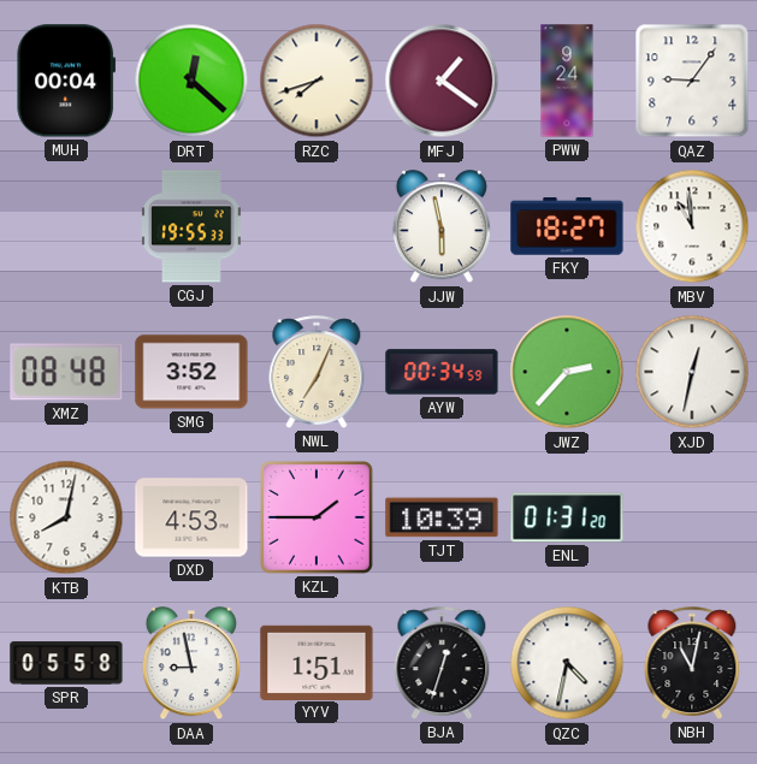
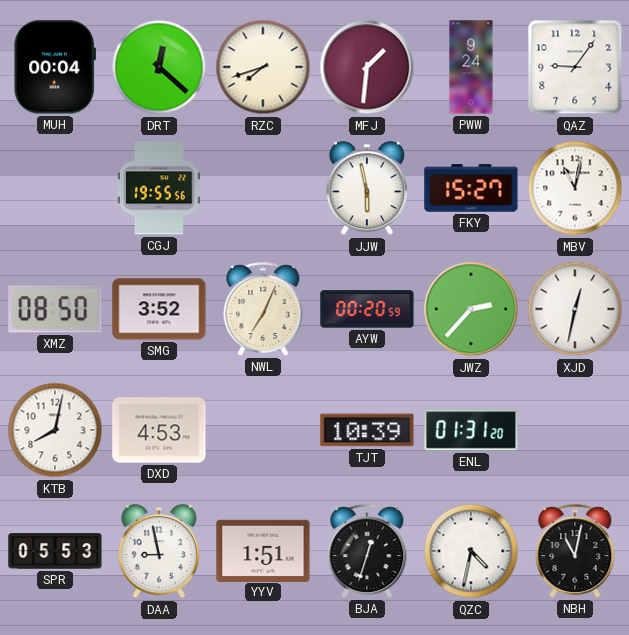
MFJ: 1:21 -> 1:31
CGJ: 19:55:33 -> 19:55:56
FKY: 18:27 -> 15:27
MBV: 10:59 -> 11:02
XMZ: 08:48 -> 08:50
AYW: 00:34 -> 00:20
KZL: 1:45 -> none
SPR: 05:58 -> 05:53
